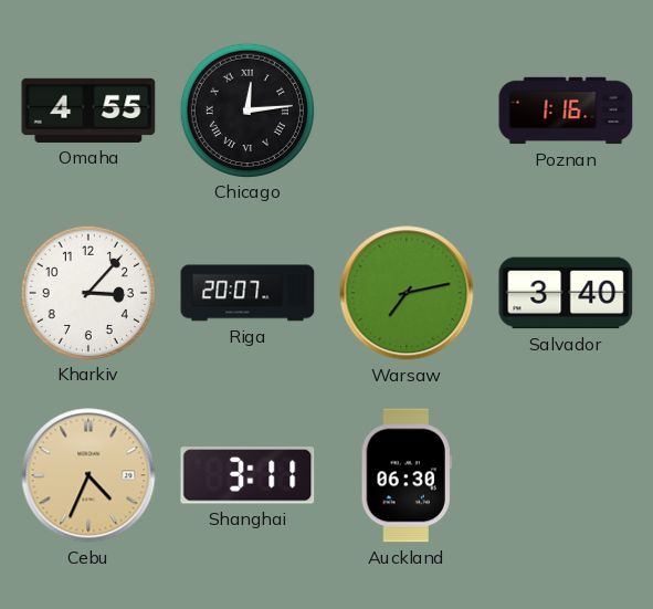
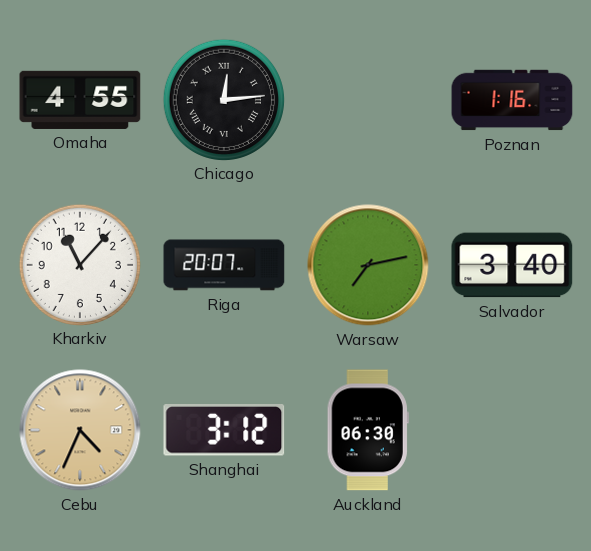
Kharkiv: 3:07 -> 11:07
Shanghai: 3:11 -> 3:12
